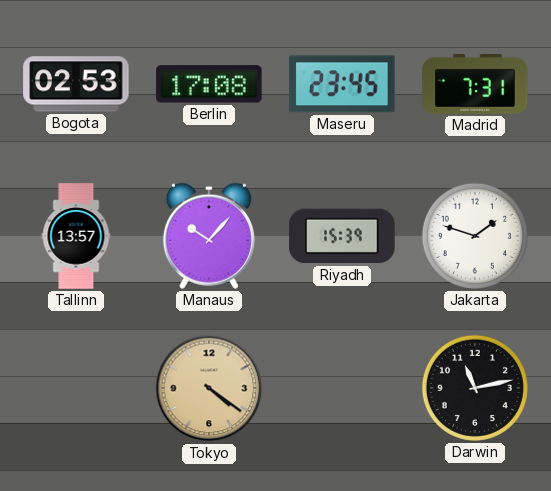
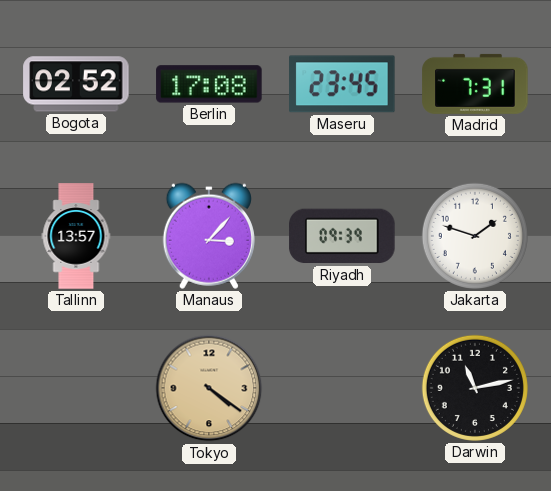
Bogota: 02:53 -> 02:52
Manaus: 10:07 -> 3:07
Riyadh: 15:39 -> 09:39
